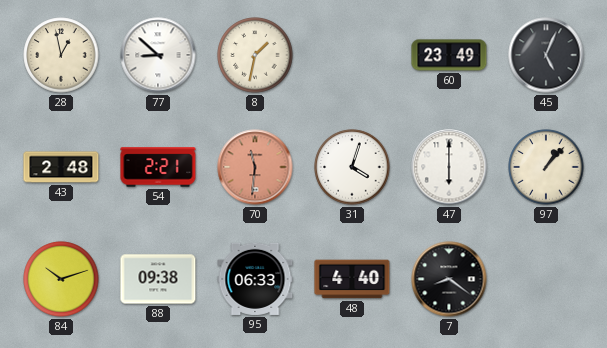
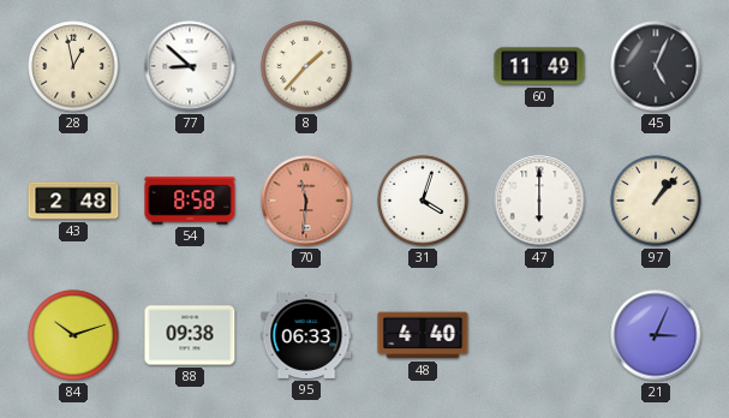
8: 1:32 -> 1:37
60: 23:49 -> 11:49
54: 2:21 -> 8:58
7: 8:21 -> none
21: none -> 3:04
